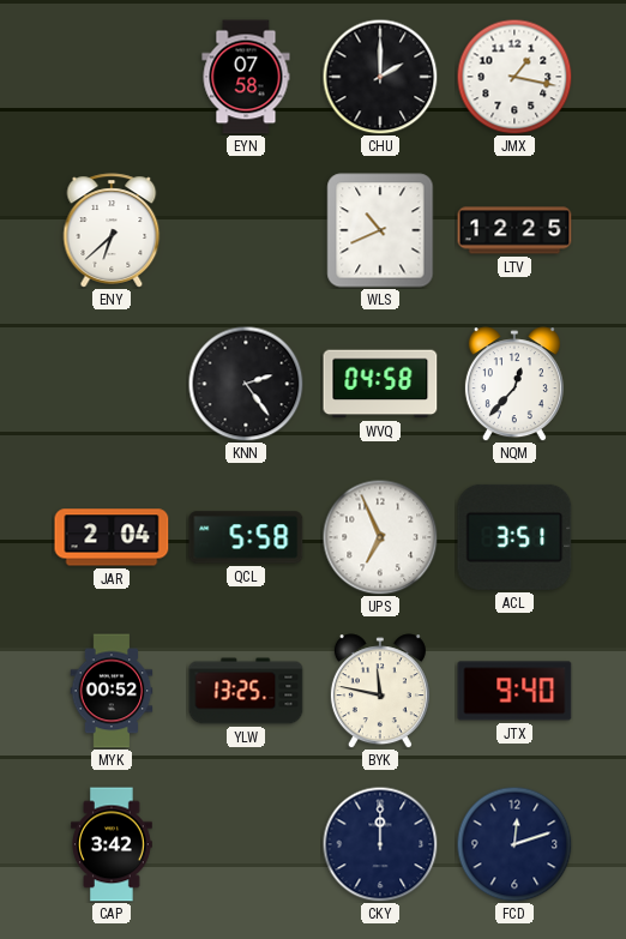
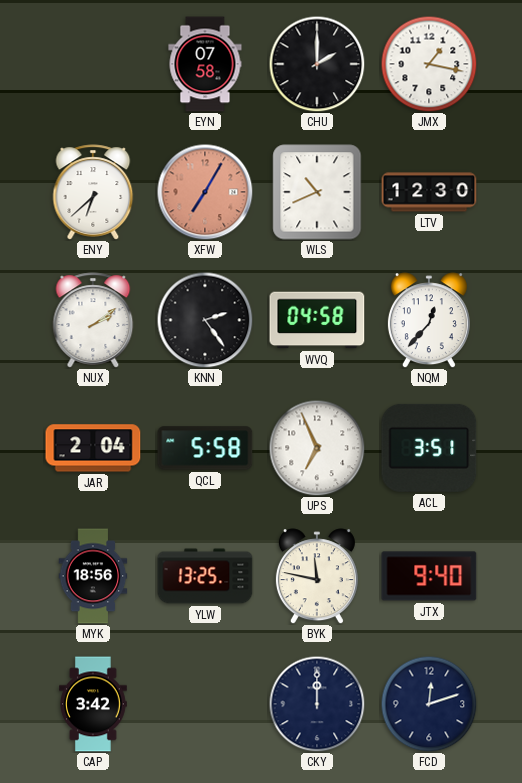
XFW: none -> 7:05
LTV: 12:25 -> 12:30
NUX: none -> 2:09
MYK: 00:52 -> 18:56
